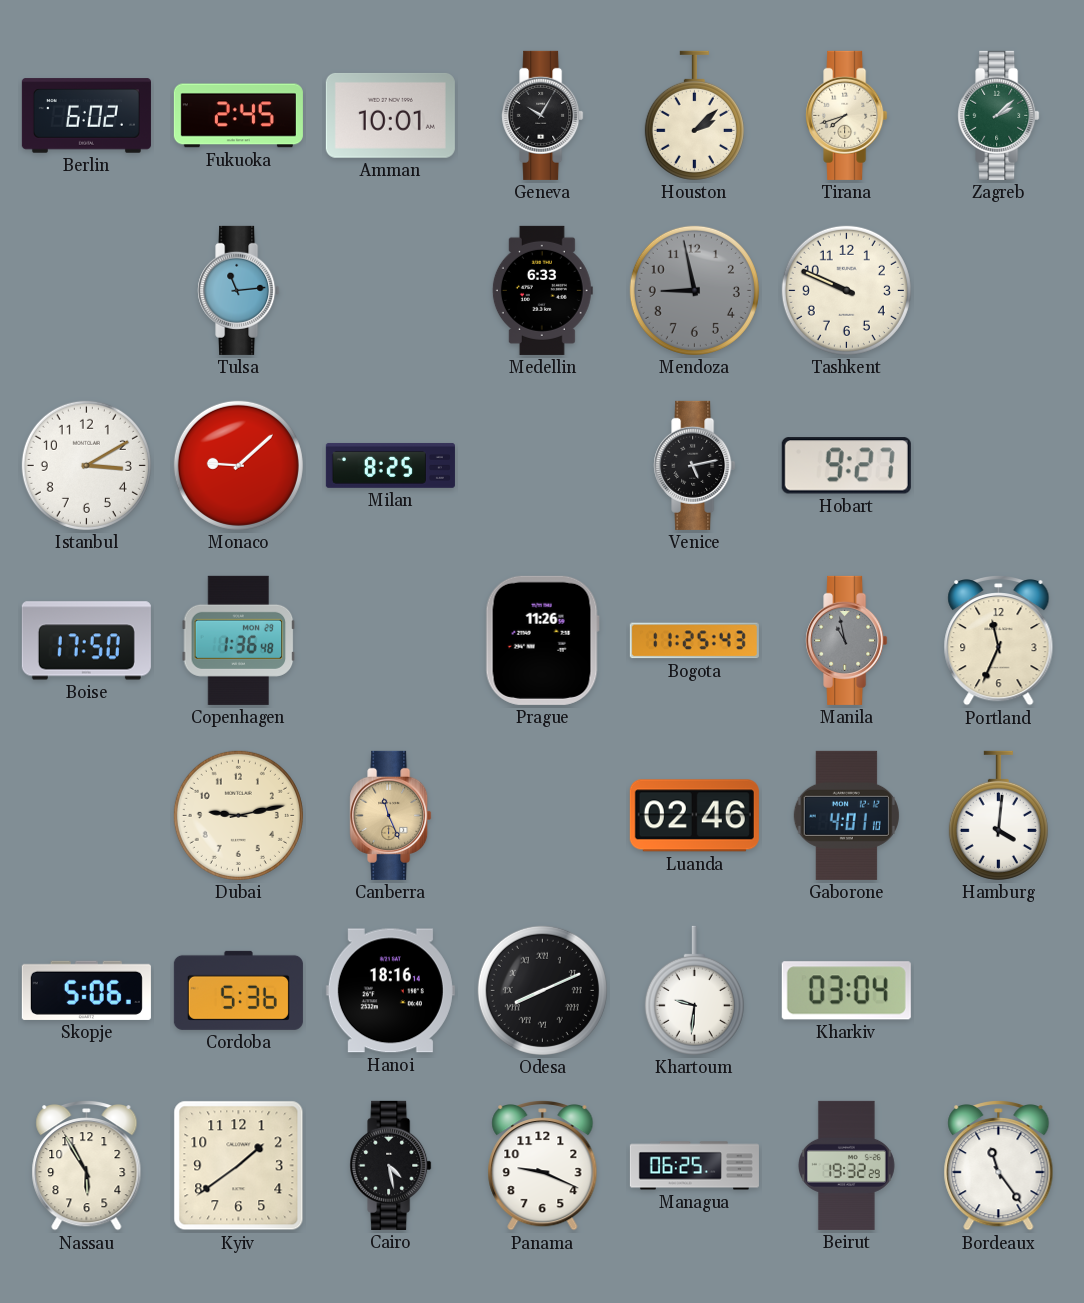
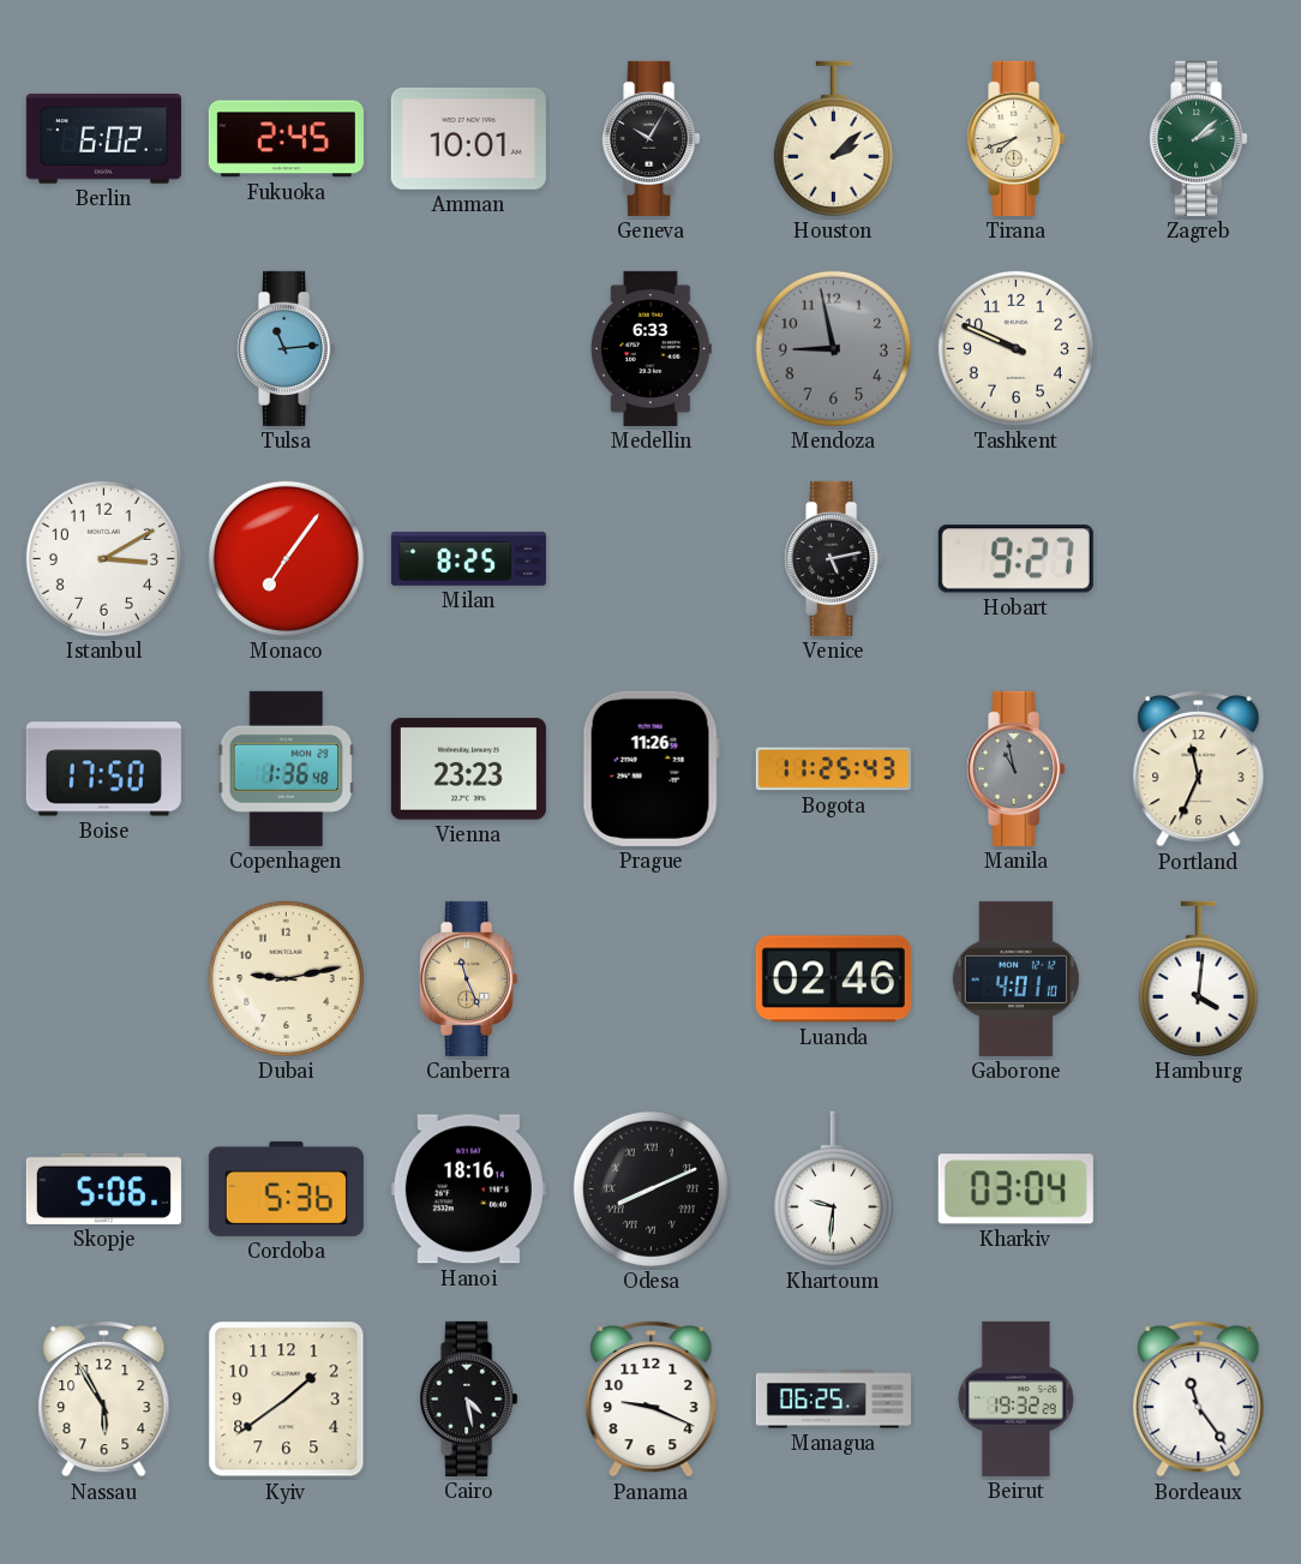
Monaco: 9:08 -> 7:06
Vienna: none -> 23:23
